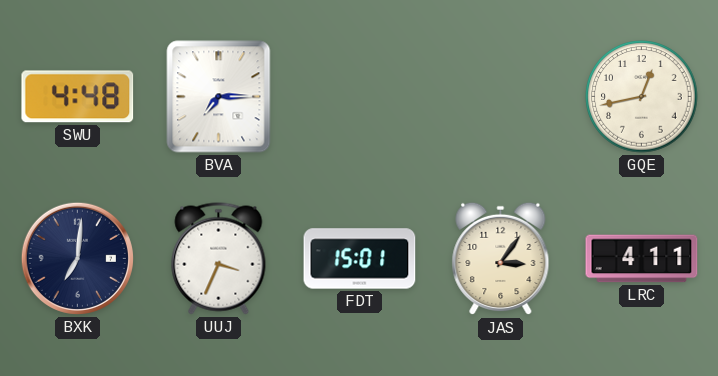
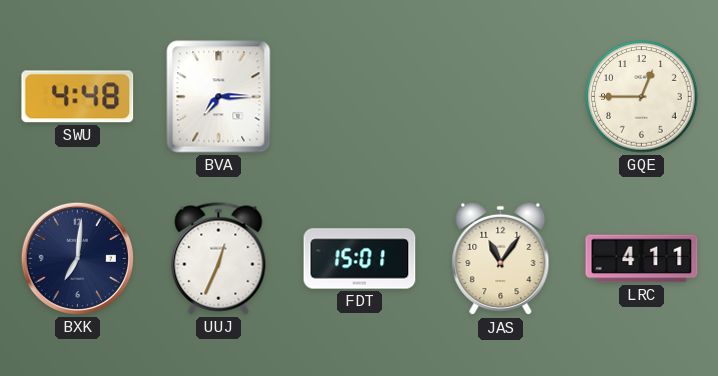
GQE: 12:43 -> 12:45
UUJ: 3:34 -> 12:34
JAS: 3:06 -> 11:06
